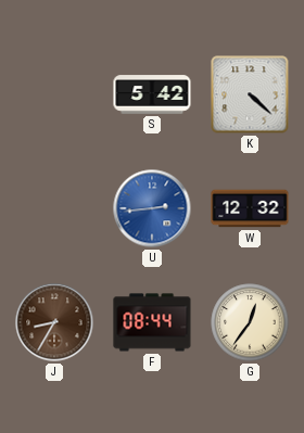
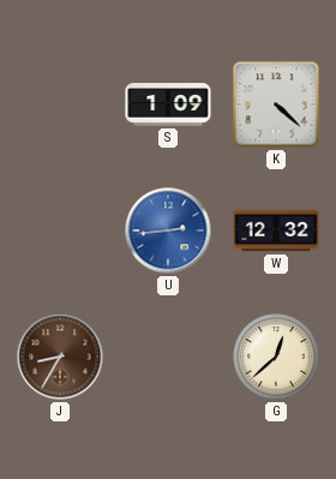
S: 5:42 -> 1:09
F: 08:44 -> none
G: 12:36 -> 12:38
